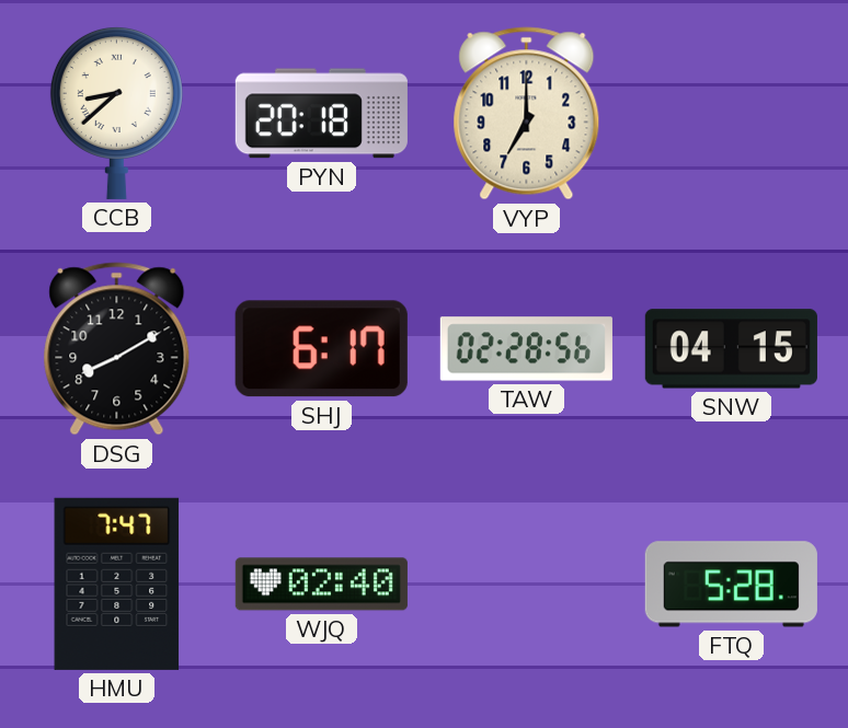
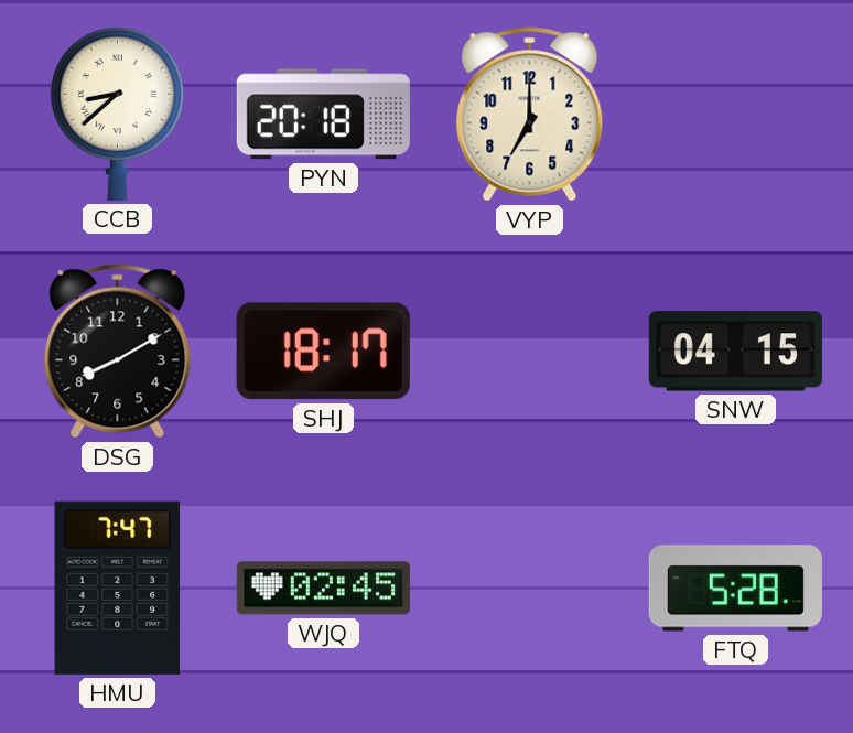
SHJ: 6:17 -> 18:17
TAW: 02:28 -> none
WJQ: 02:40 -> 02:45
